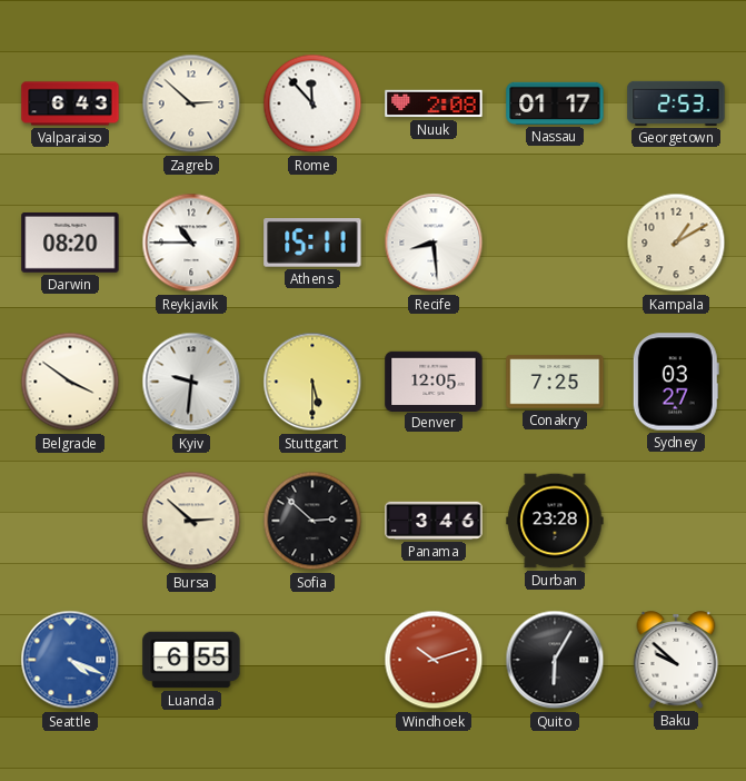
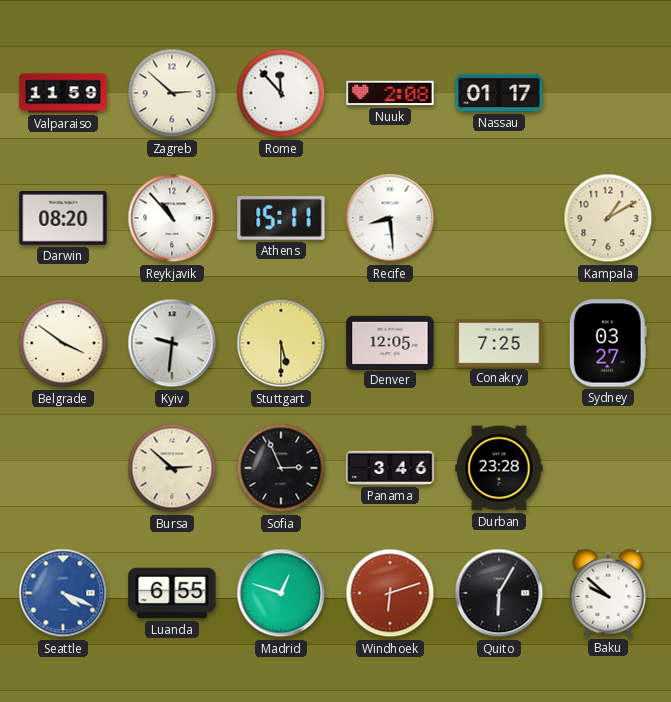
Valparaiso: 6:43 -> 11:59
Georgetown: 2:53 -> none
Reykjavik: 10:45 -> 10:53
Sofia: 2:52 -> 2:56
Madrid: none -> 12:48
Windhoek: 10:12 -> 6:12
